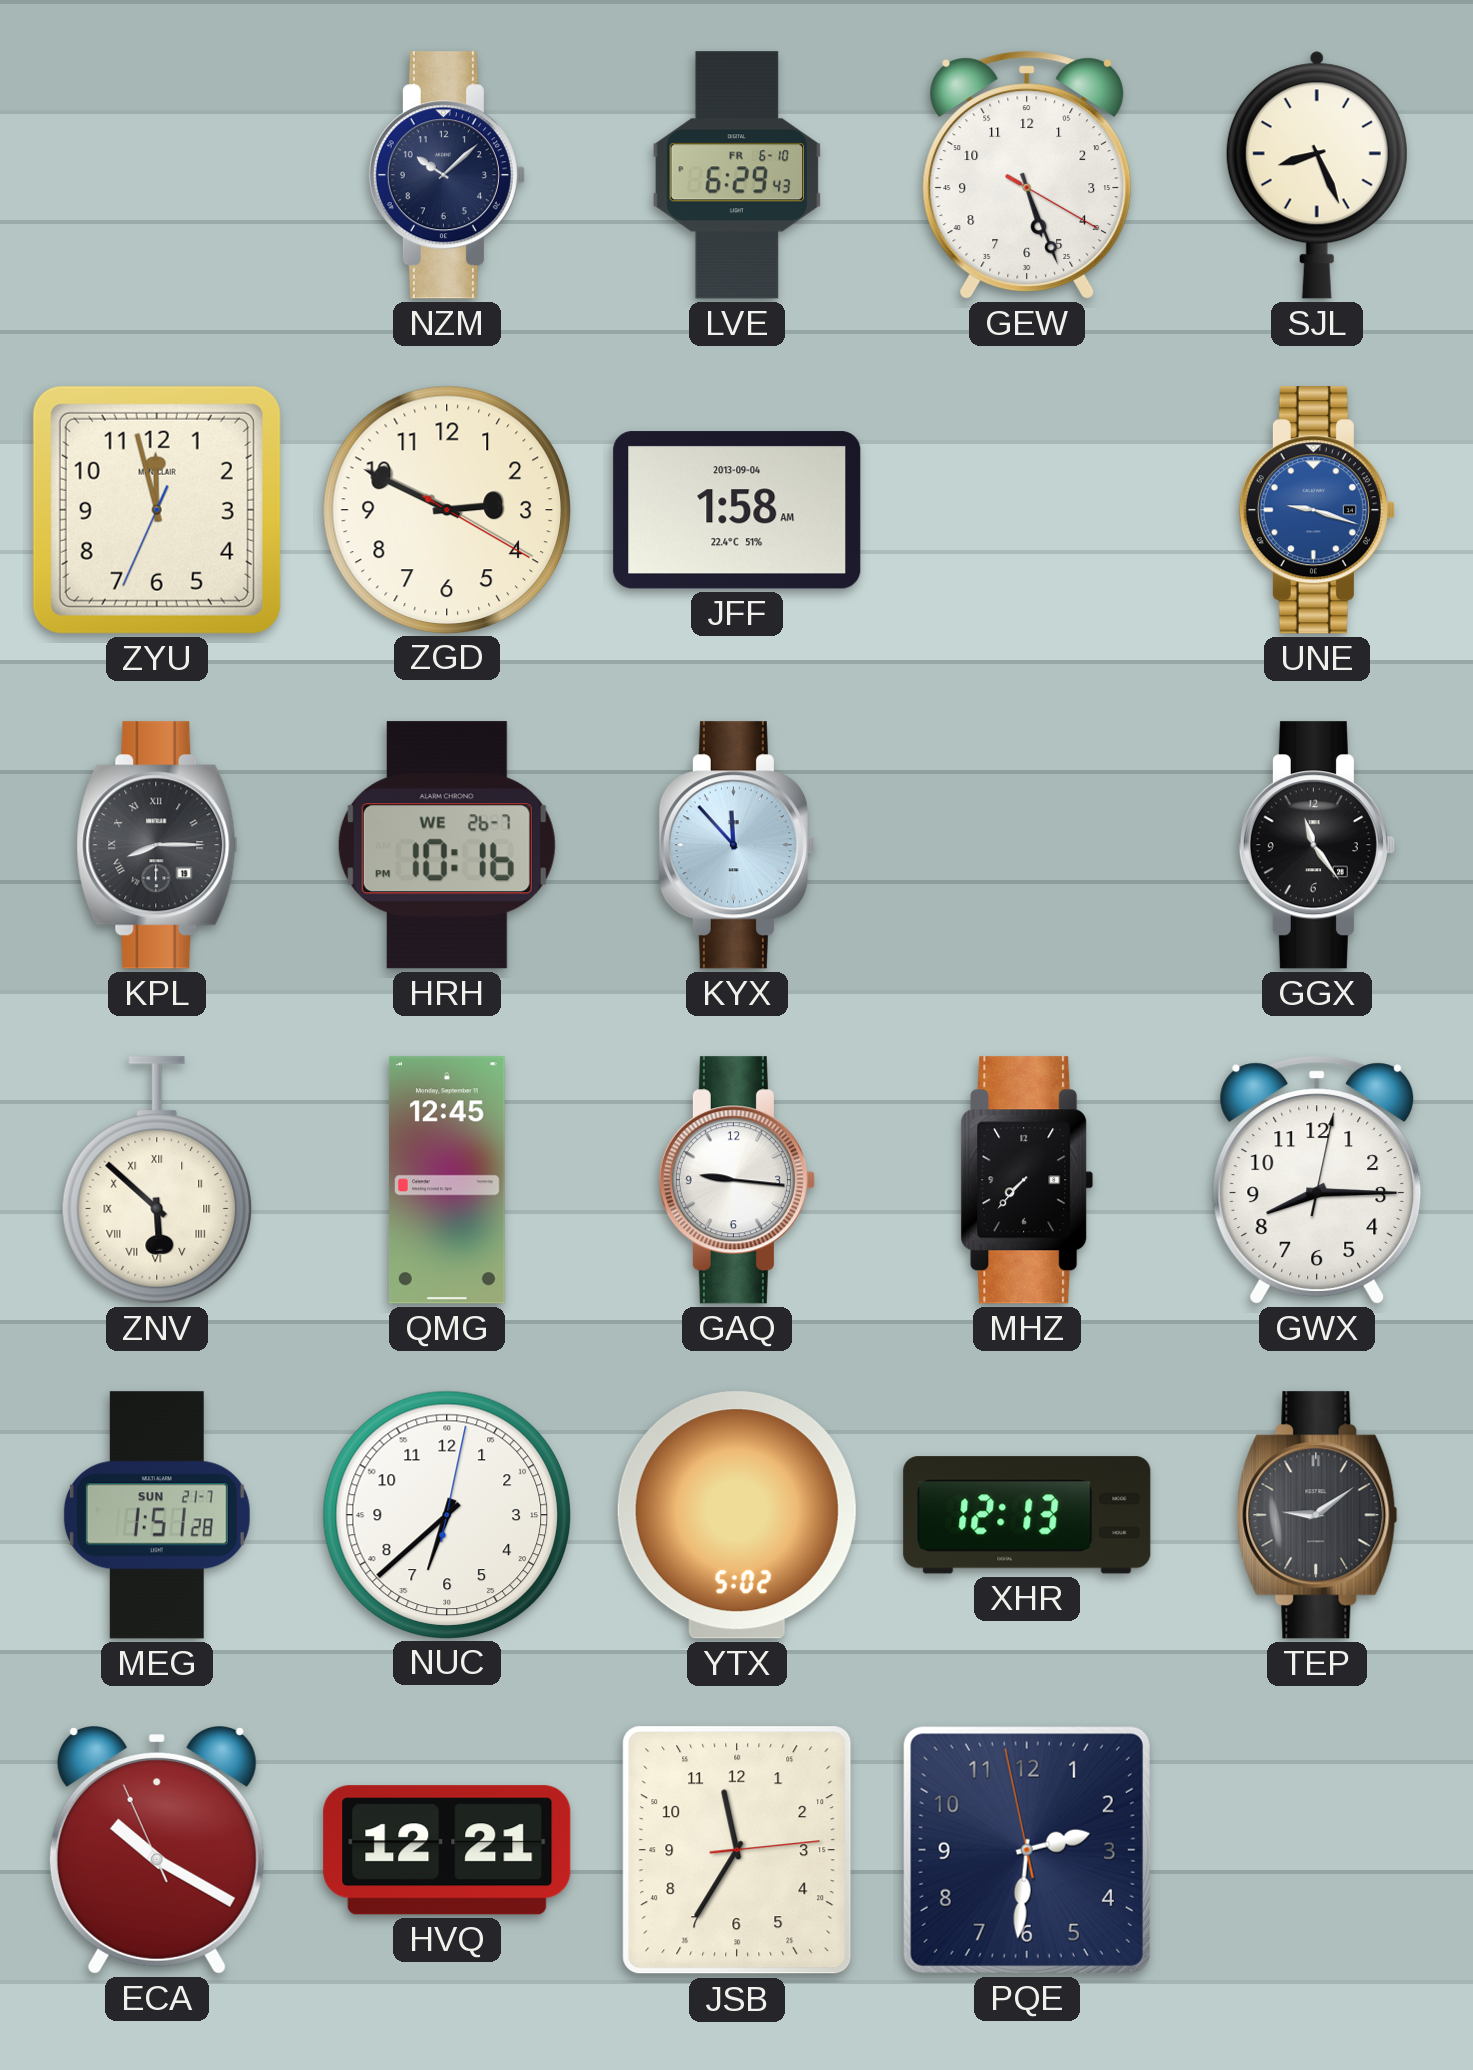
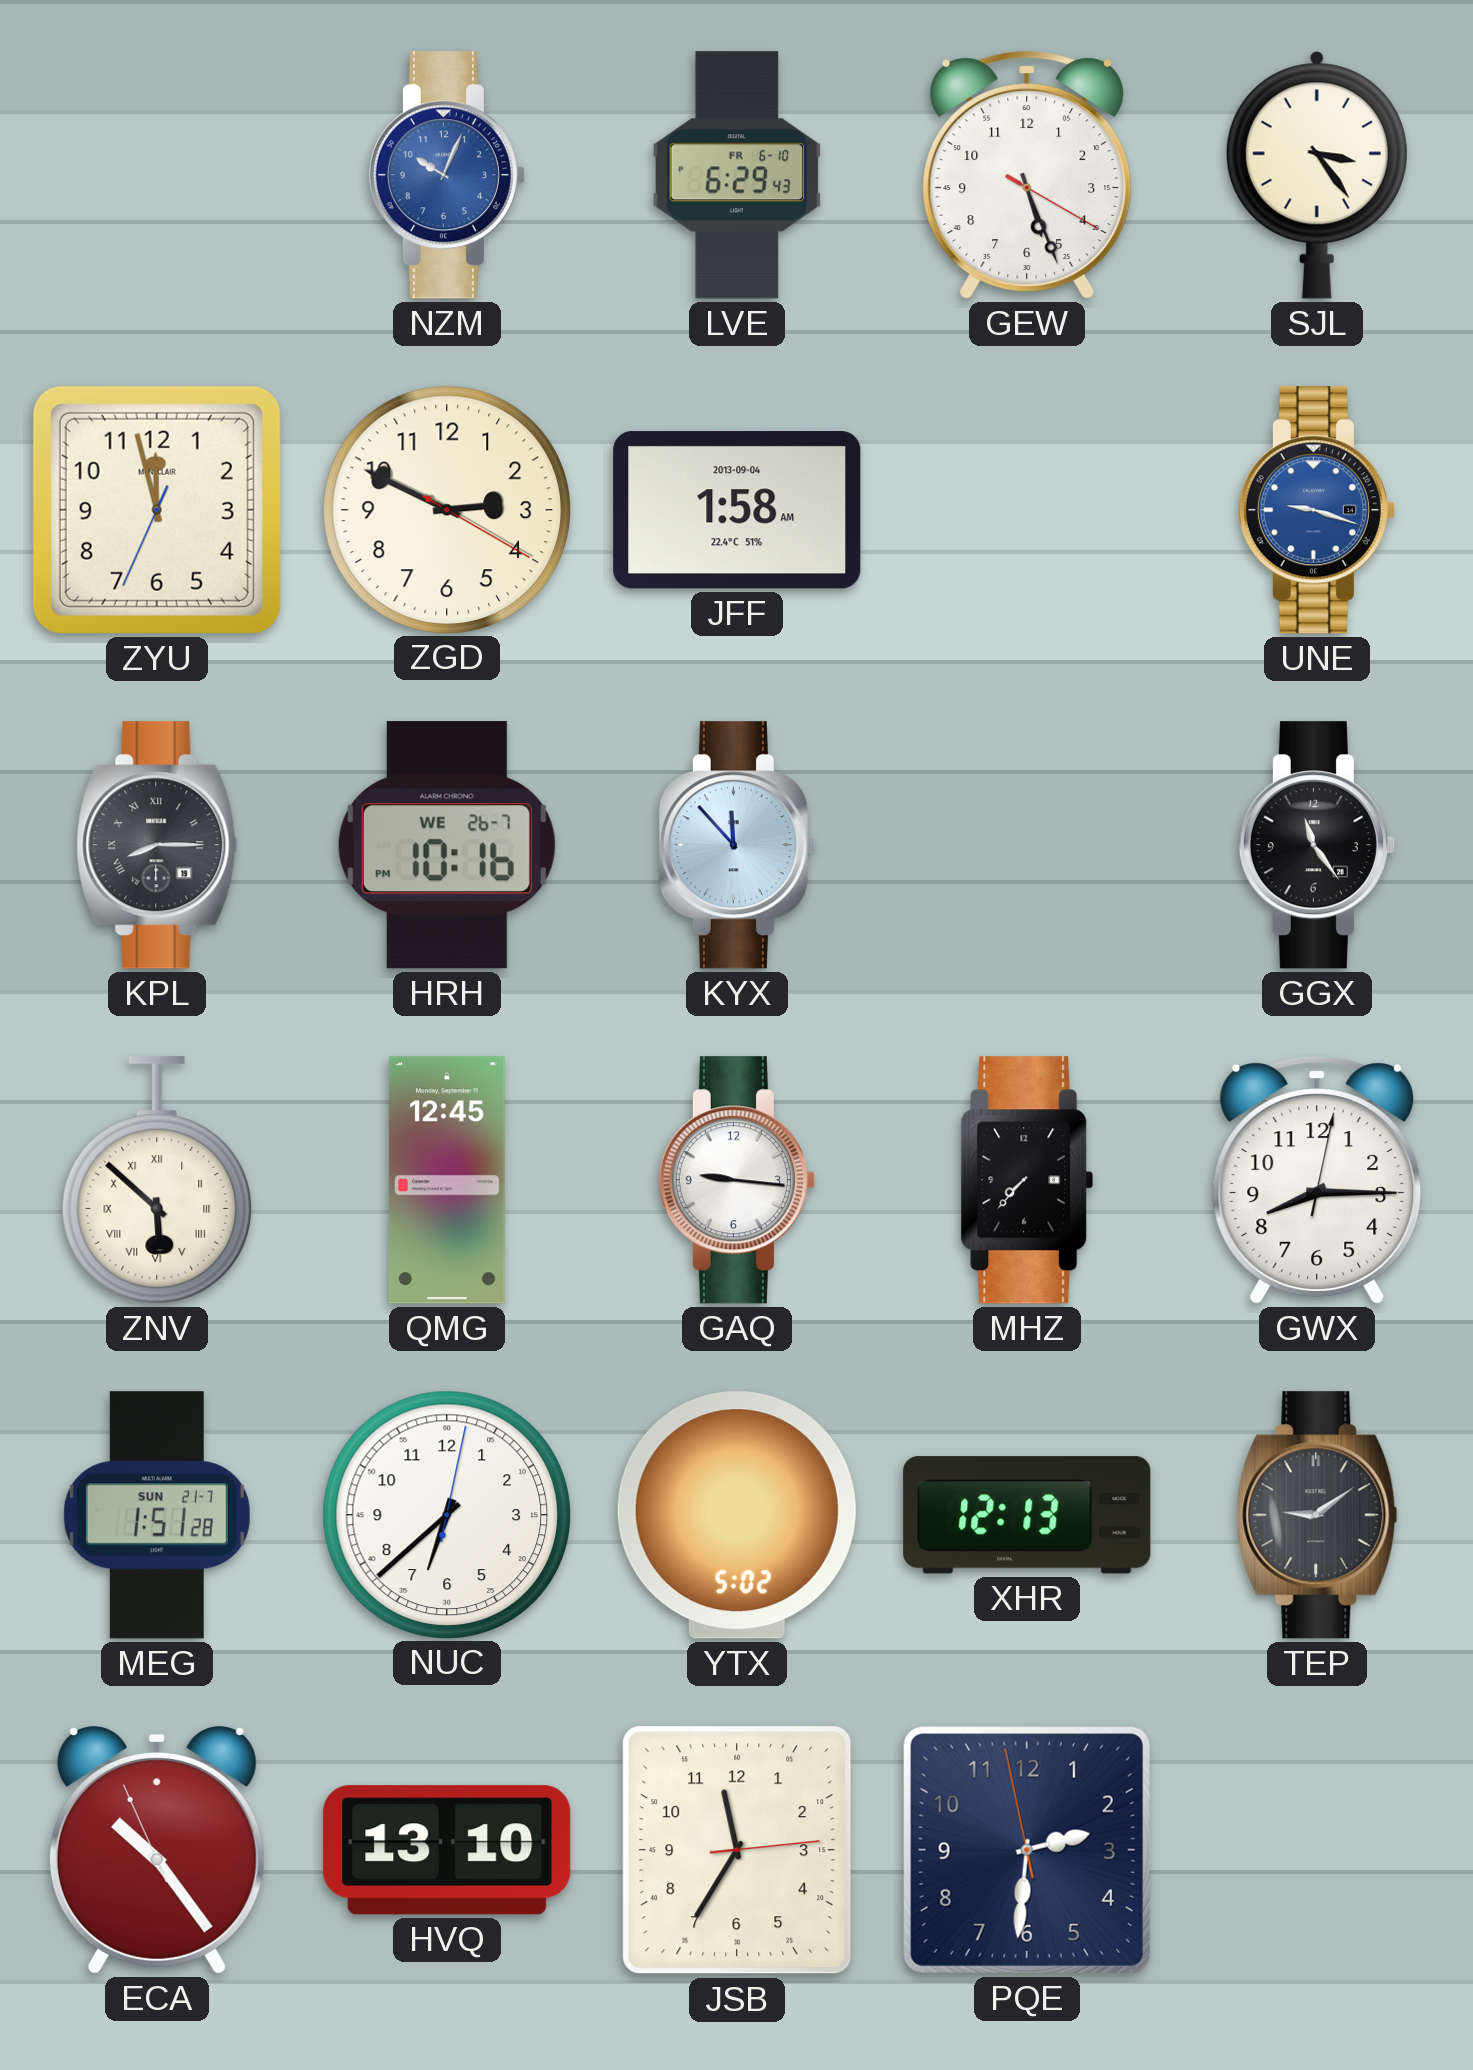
NZM: 10:08 -> 10:04
NZM dial: navy -> blue
SJL: 8:26 -> 3:24
ECA: 10:19 -> 10:23
HVQ: 12:21 -> 13:10
